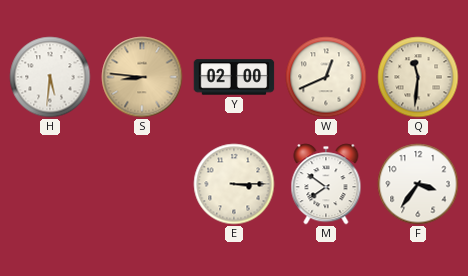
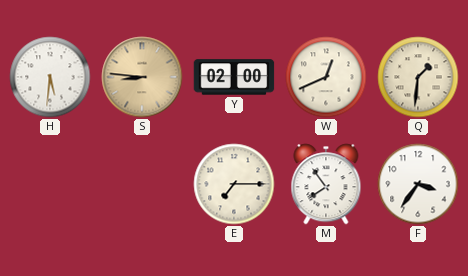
Q: 11:31 -> 1:31
E: 3:15 -> 7:15
M: 7:51 -> 7:54
